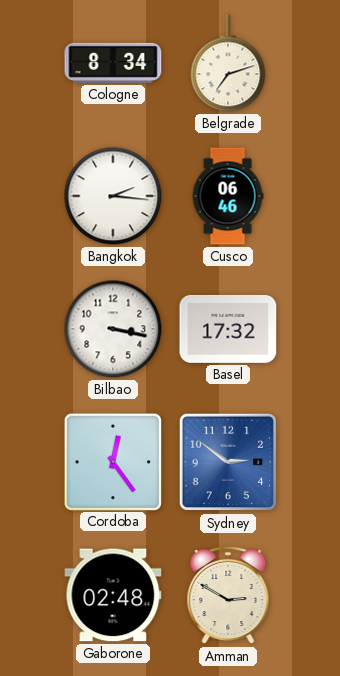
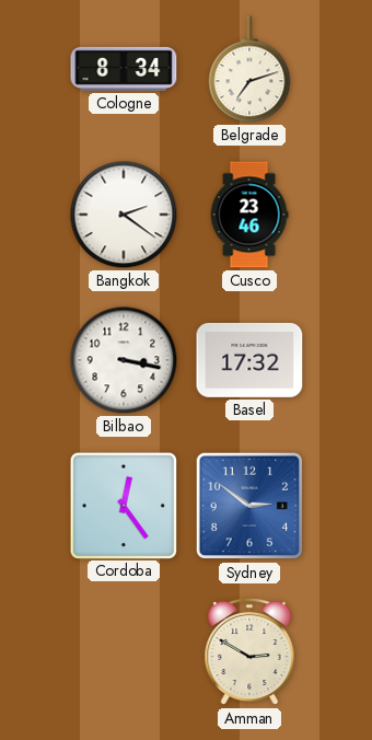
Bangkok: 2:16 -> 2:21
Cusco: 06:46 -> 23:46
Gaborone: 02:48 -> none
